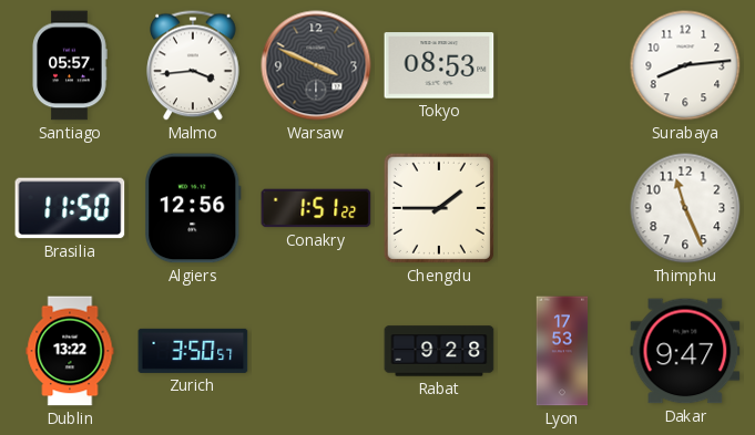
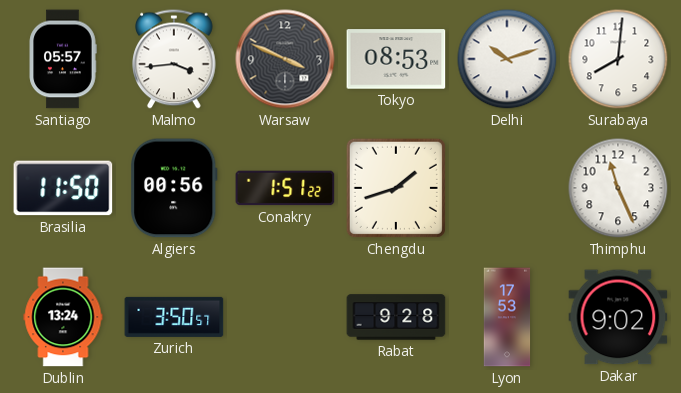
Delhi: none -> 10:12
Surabaya: 8:14 -> 8:01
Algiers: 12:56 -> 00:56
Chengdu: 1:45 -> 1:42
Dublin: 13:22 -> 13:24
Dakar: 9:47 -> 9:02
